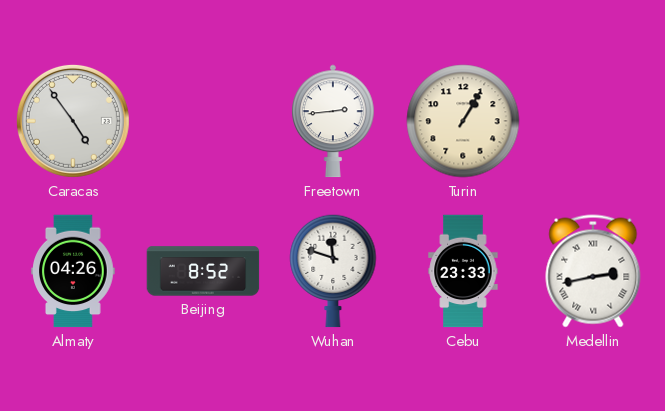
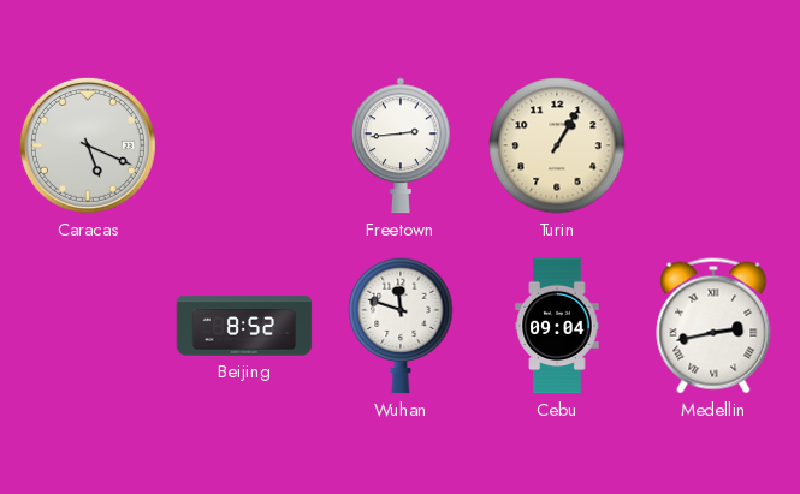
Caracas: 4:54 -> 5:19
Almaty: 04:26 -> none
Cebu: 23:33 -> 09:04
